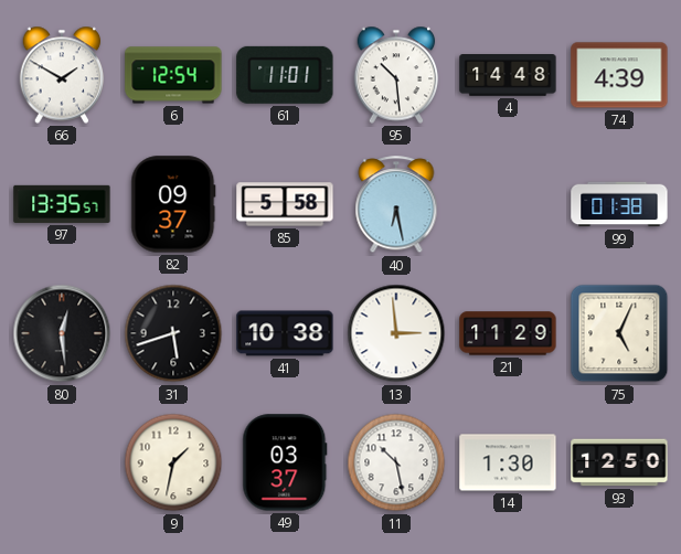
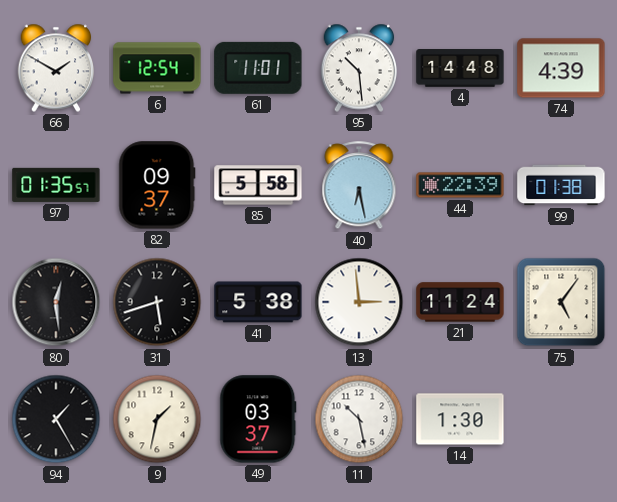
97: 13:35 -> 01:35
44: none -> 22:39
41: 10:38 -> 5:38
21: 11:29 -> 11:24
75: 5:04 -> 5:06
94: none -> 1:25
93: 12:50 -> none
